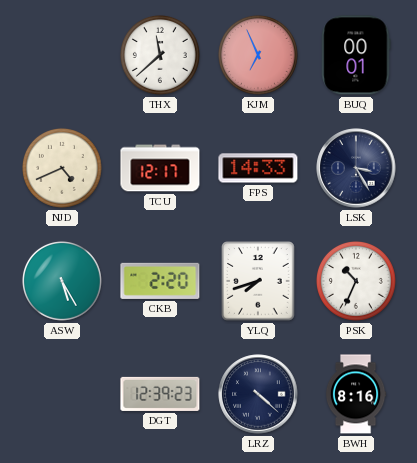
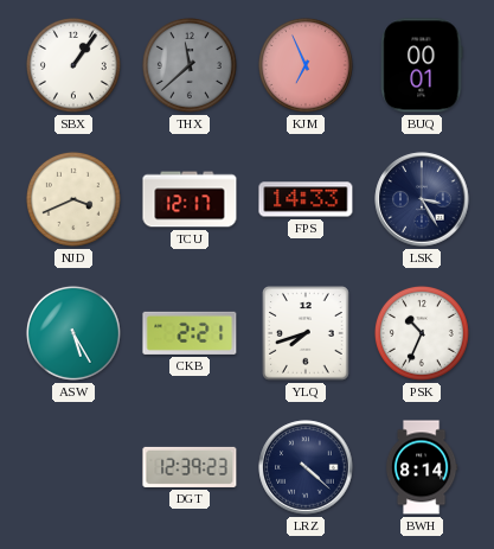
SBX: none -> 1:06
THX dial: white -> grey
NJD: 4:41 -> 3:41
CKB: 2:20 -> 2:21
BWH: 8:16 -> 8:14
